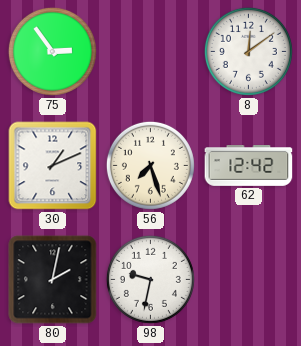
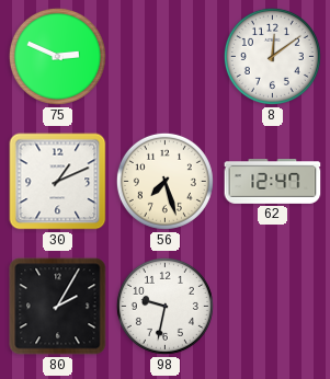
75: 2:54 -> 2:49
62: 12:42 -> 12:47
80: 2:02 -> 2:05
